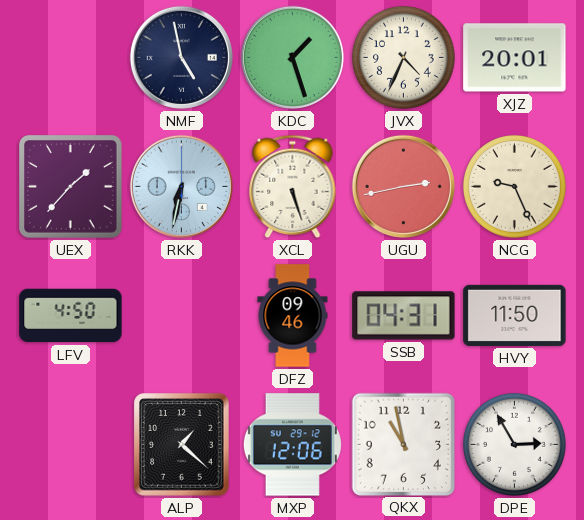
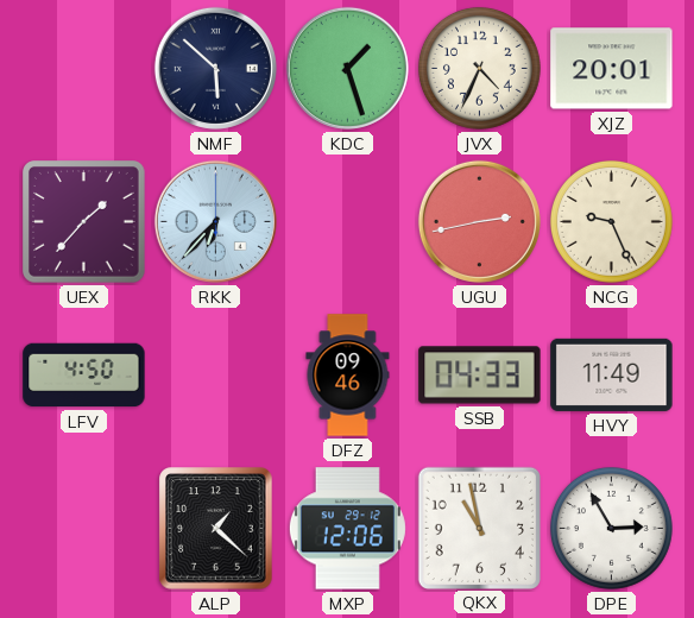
NMF: 4:58 -> 5:52
RKK: 6:32 -> 6:37
XCL: 5:27 -> none
SSB: 04:31 -> 04:33
HVY: 11:50 -> 11:49
